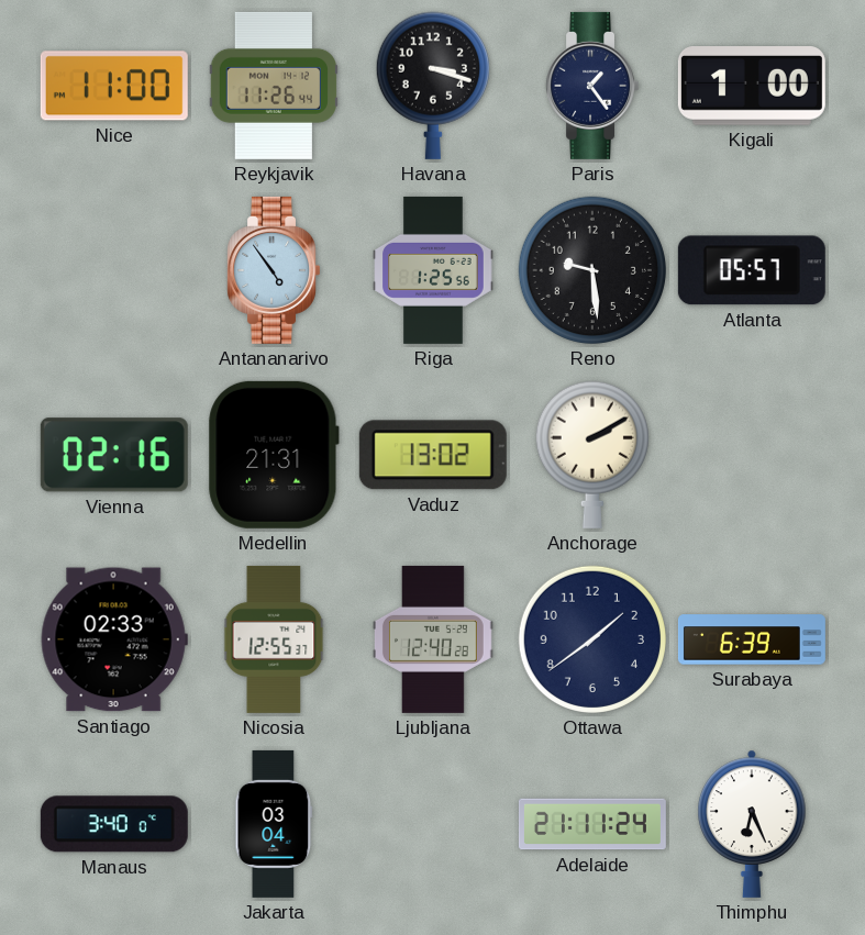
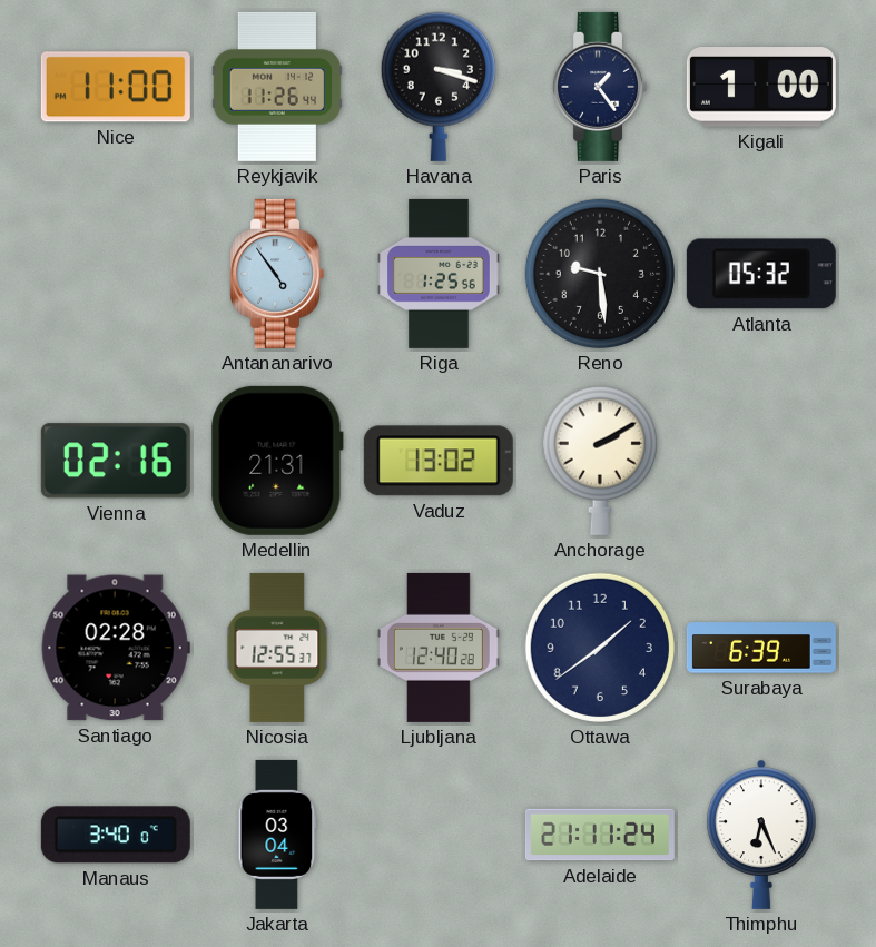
Atlanta: 05:57 -> 05:32
Santiago: 02:33 -> 02:28
